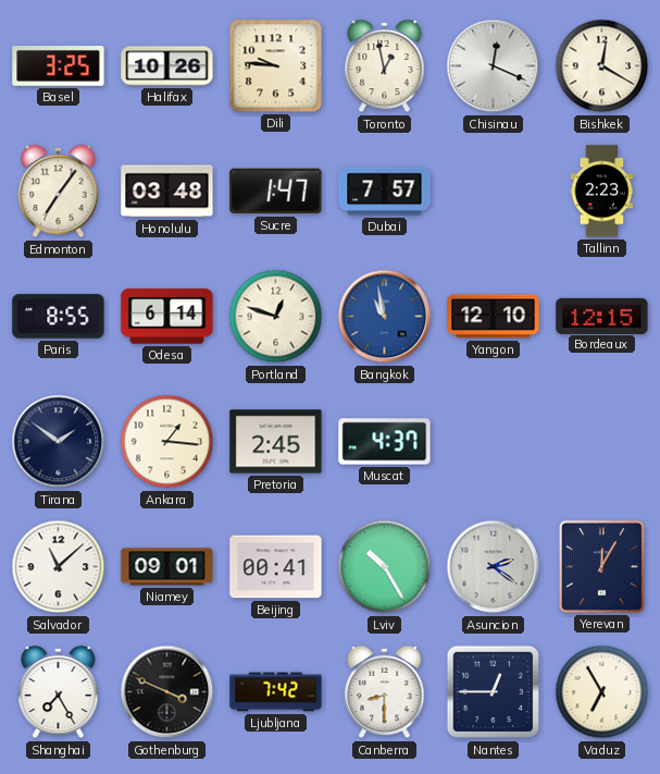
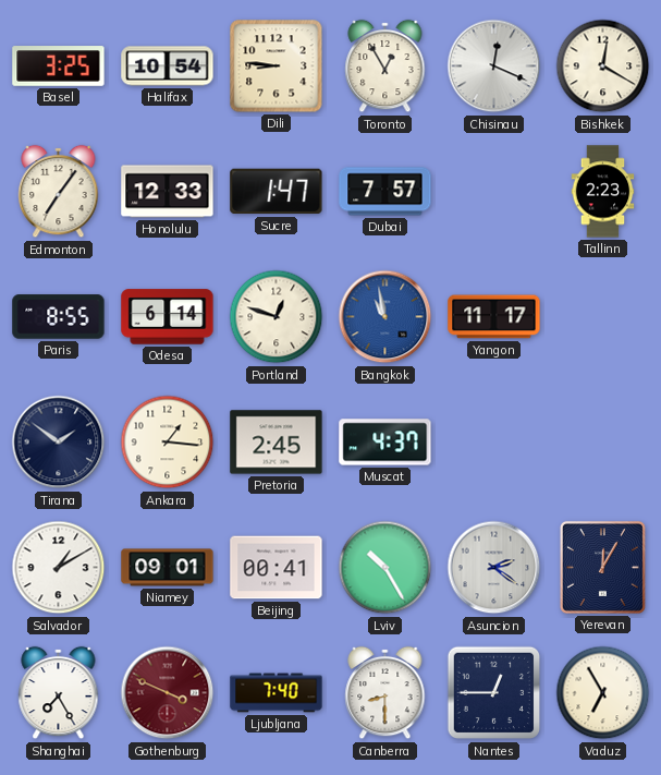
Halifax: 10:26 -> 10:54
Dili: 9:46 -> 8:46
Toronto: 12:58 -> 12:55
Honolulu: 03:48 -> 12:33
Yangon: 12:10 -> 11:17
Bordeaux: 12:15 -> none
Salvador: 11:08 -> 1:10
Gothenburg dial: black -> burgundy
Ljubljana: 7:42 -> 7:40
